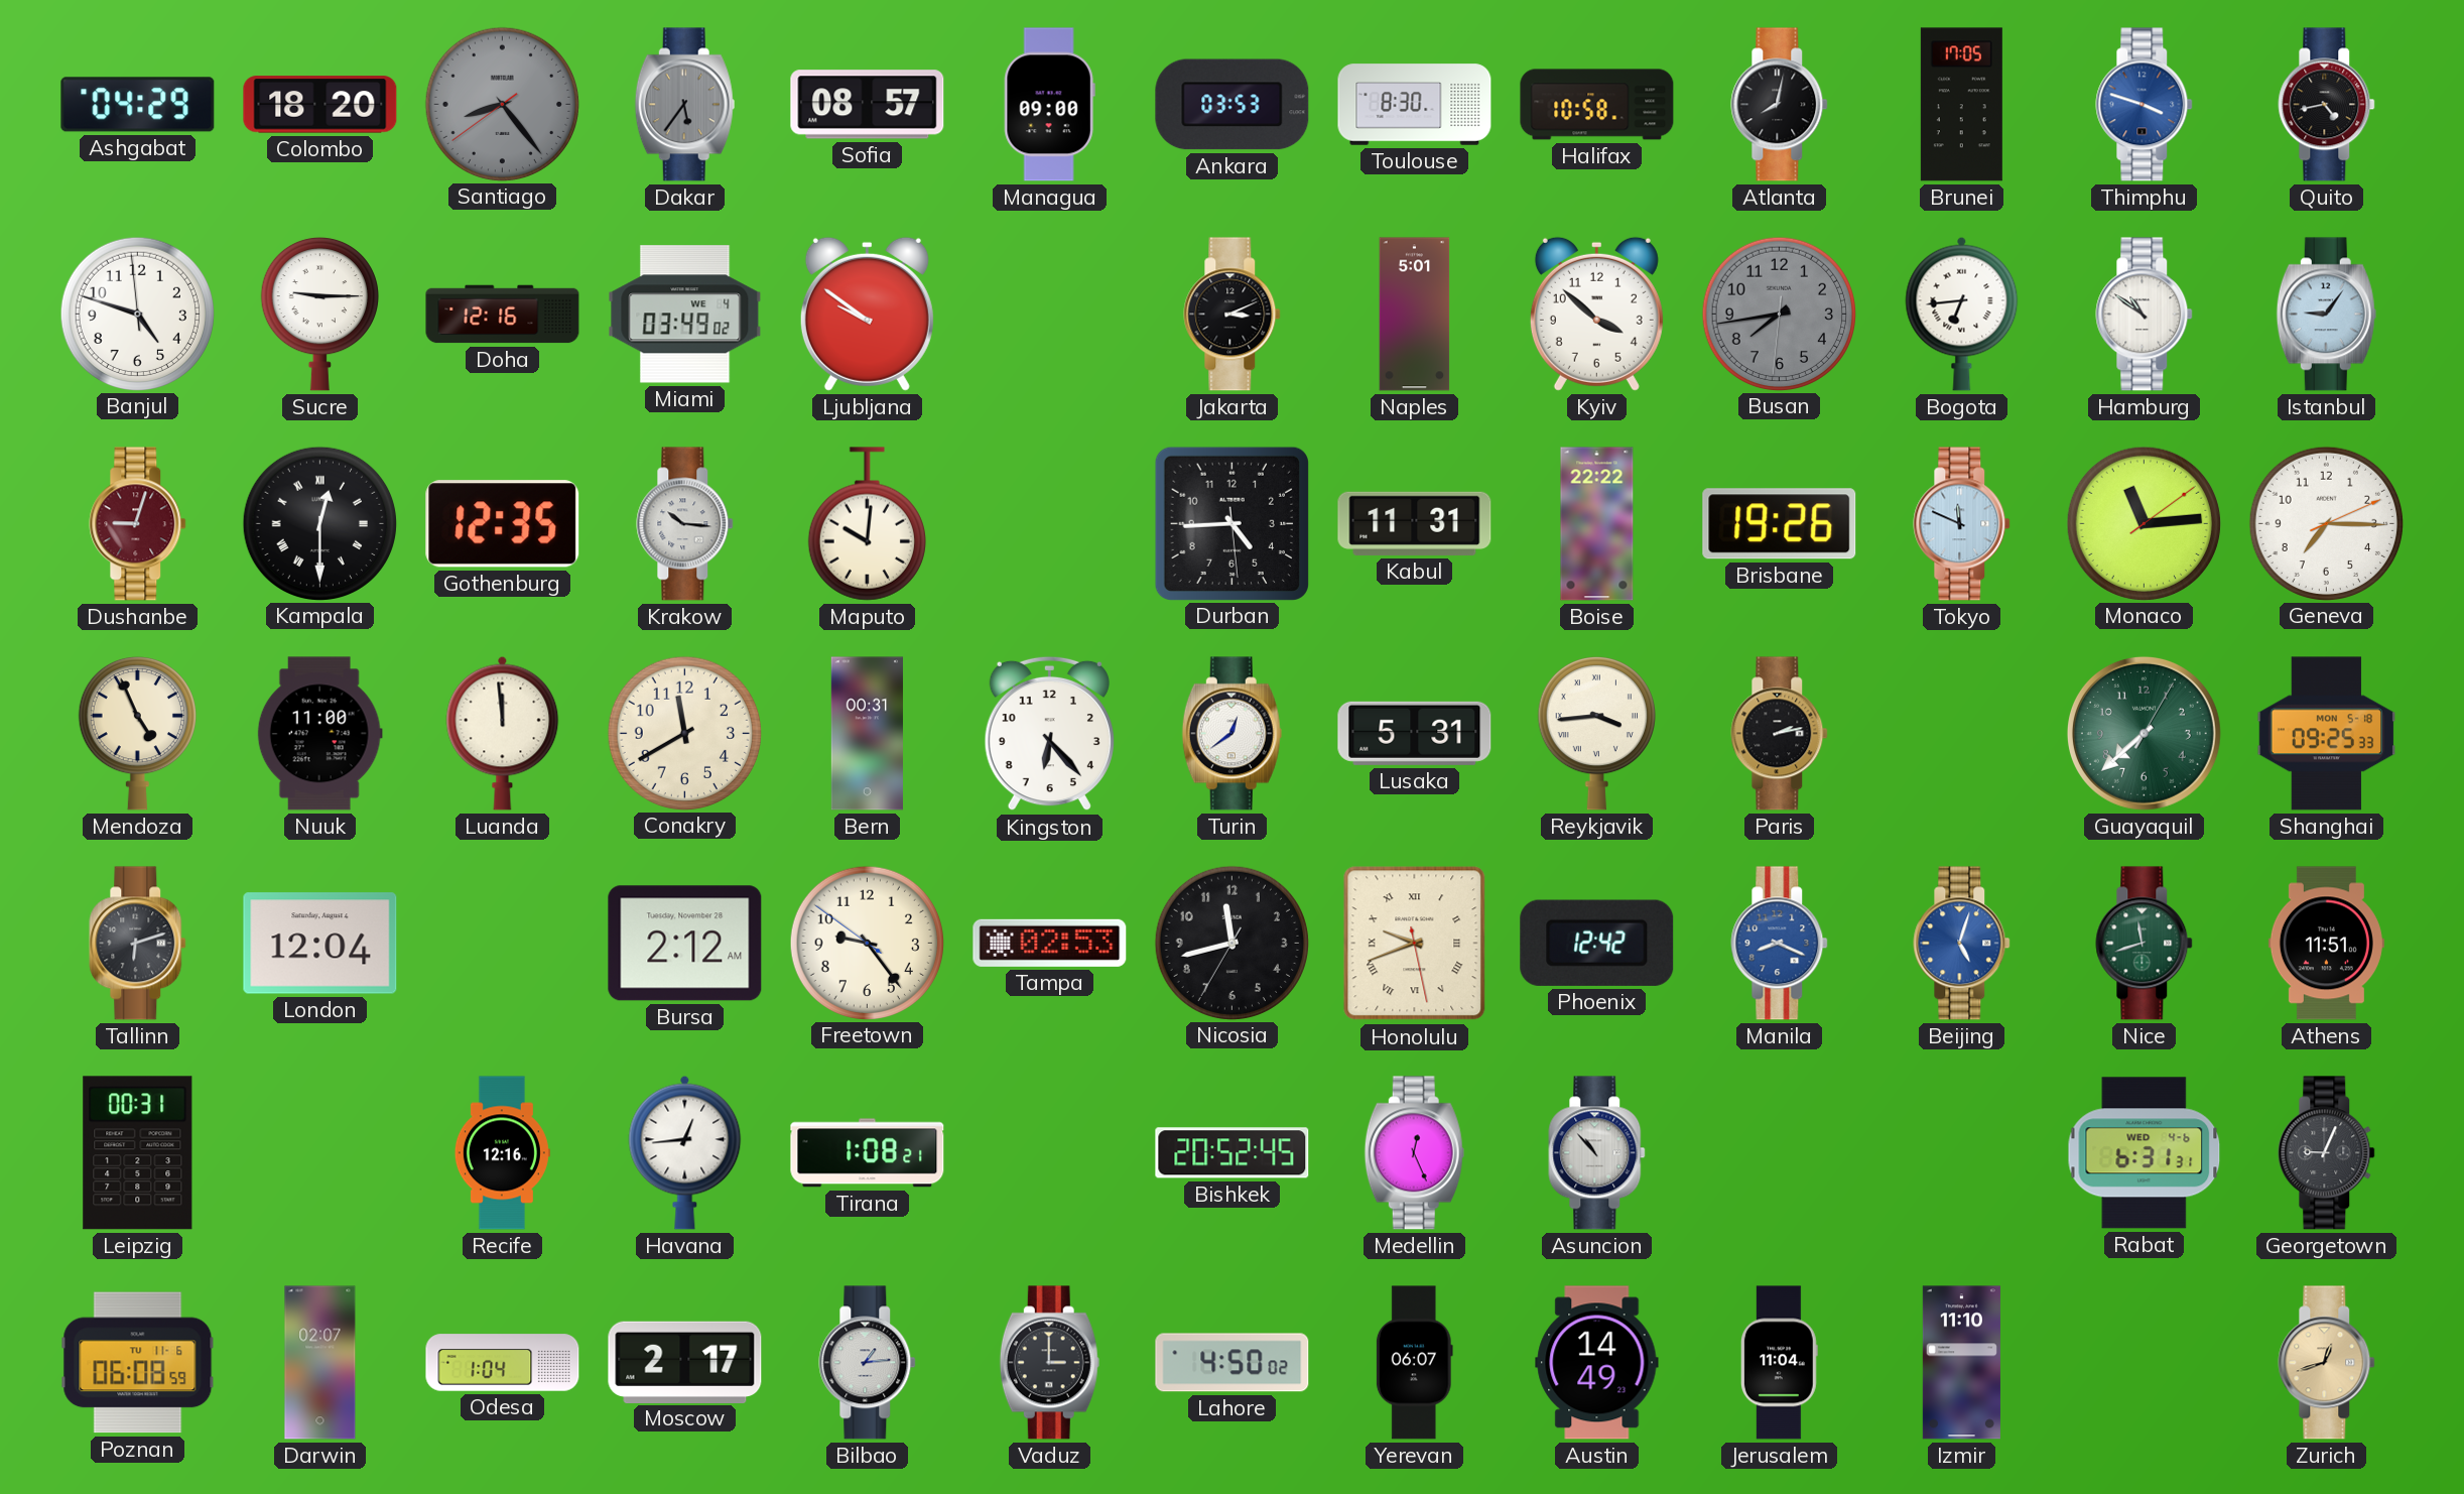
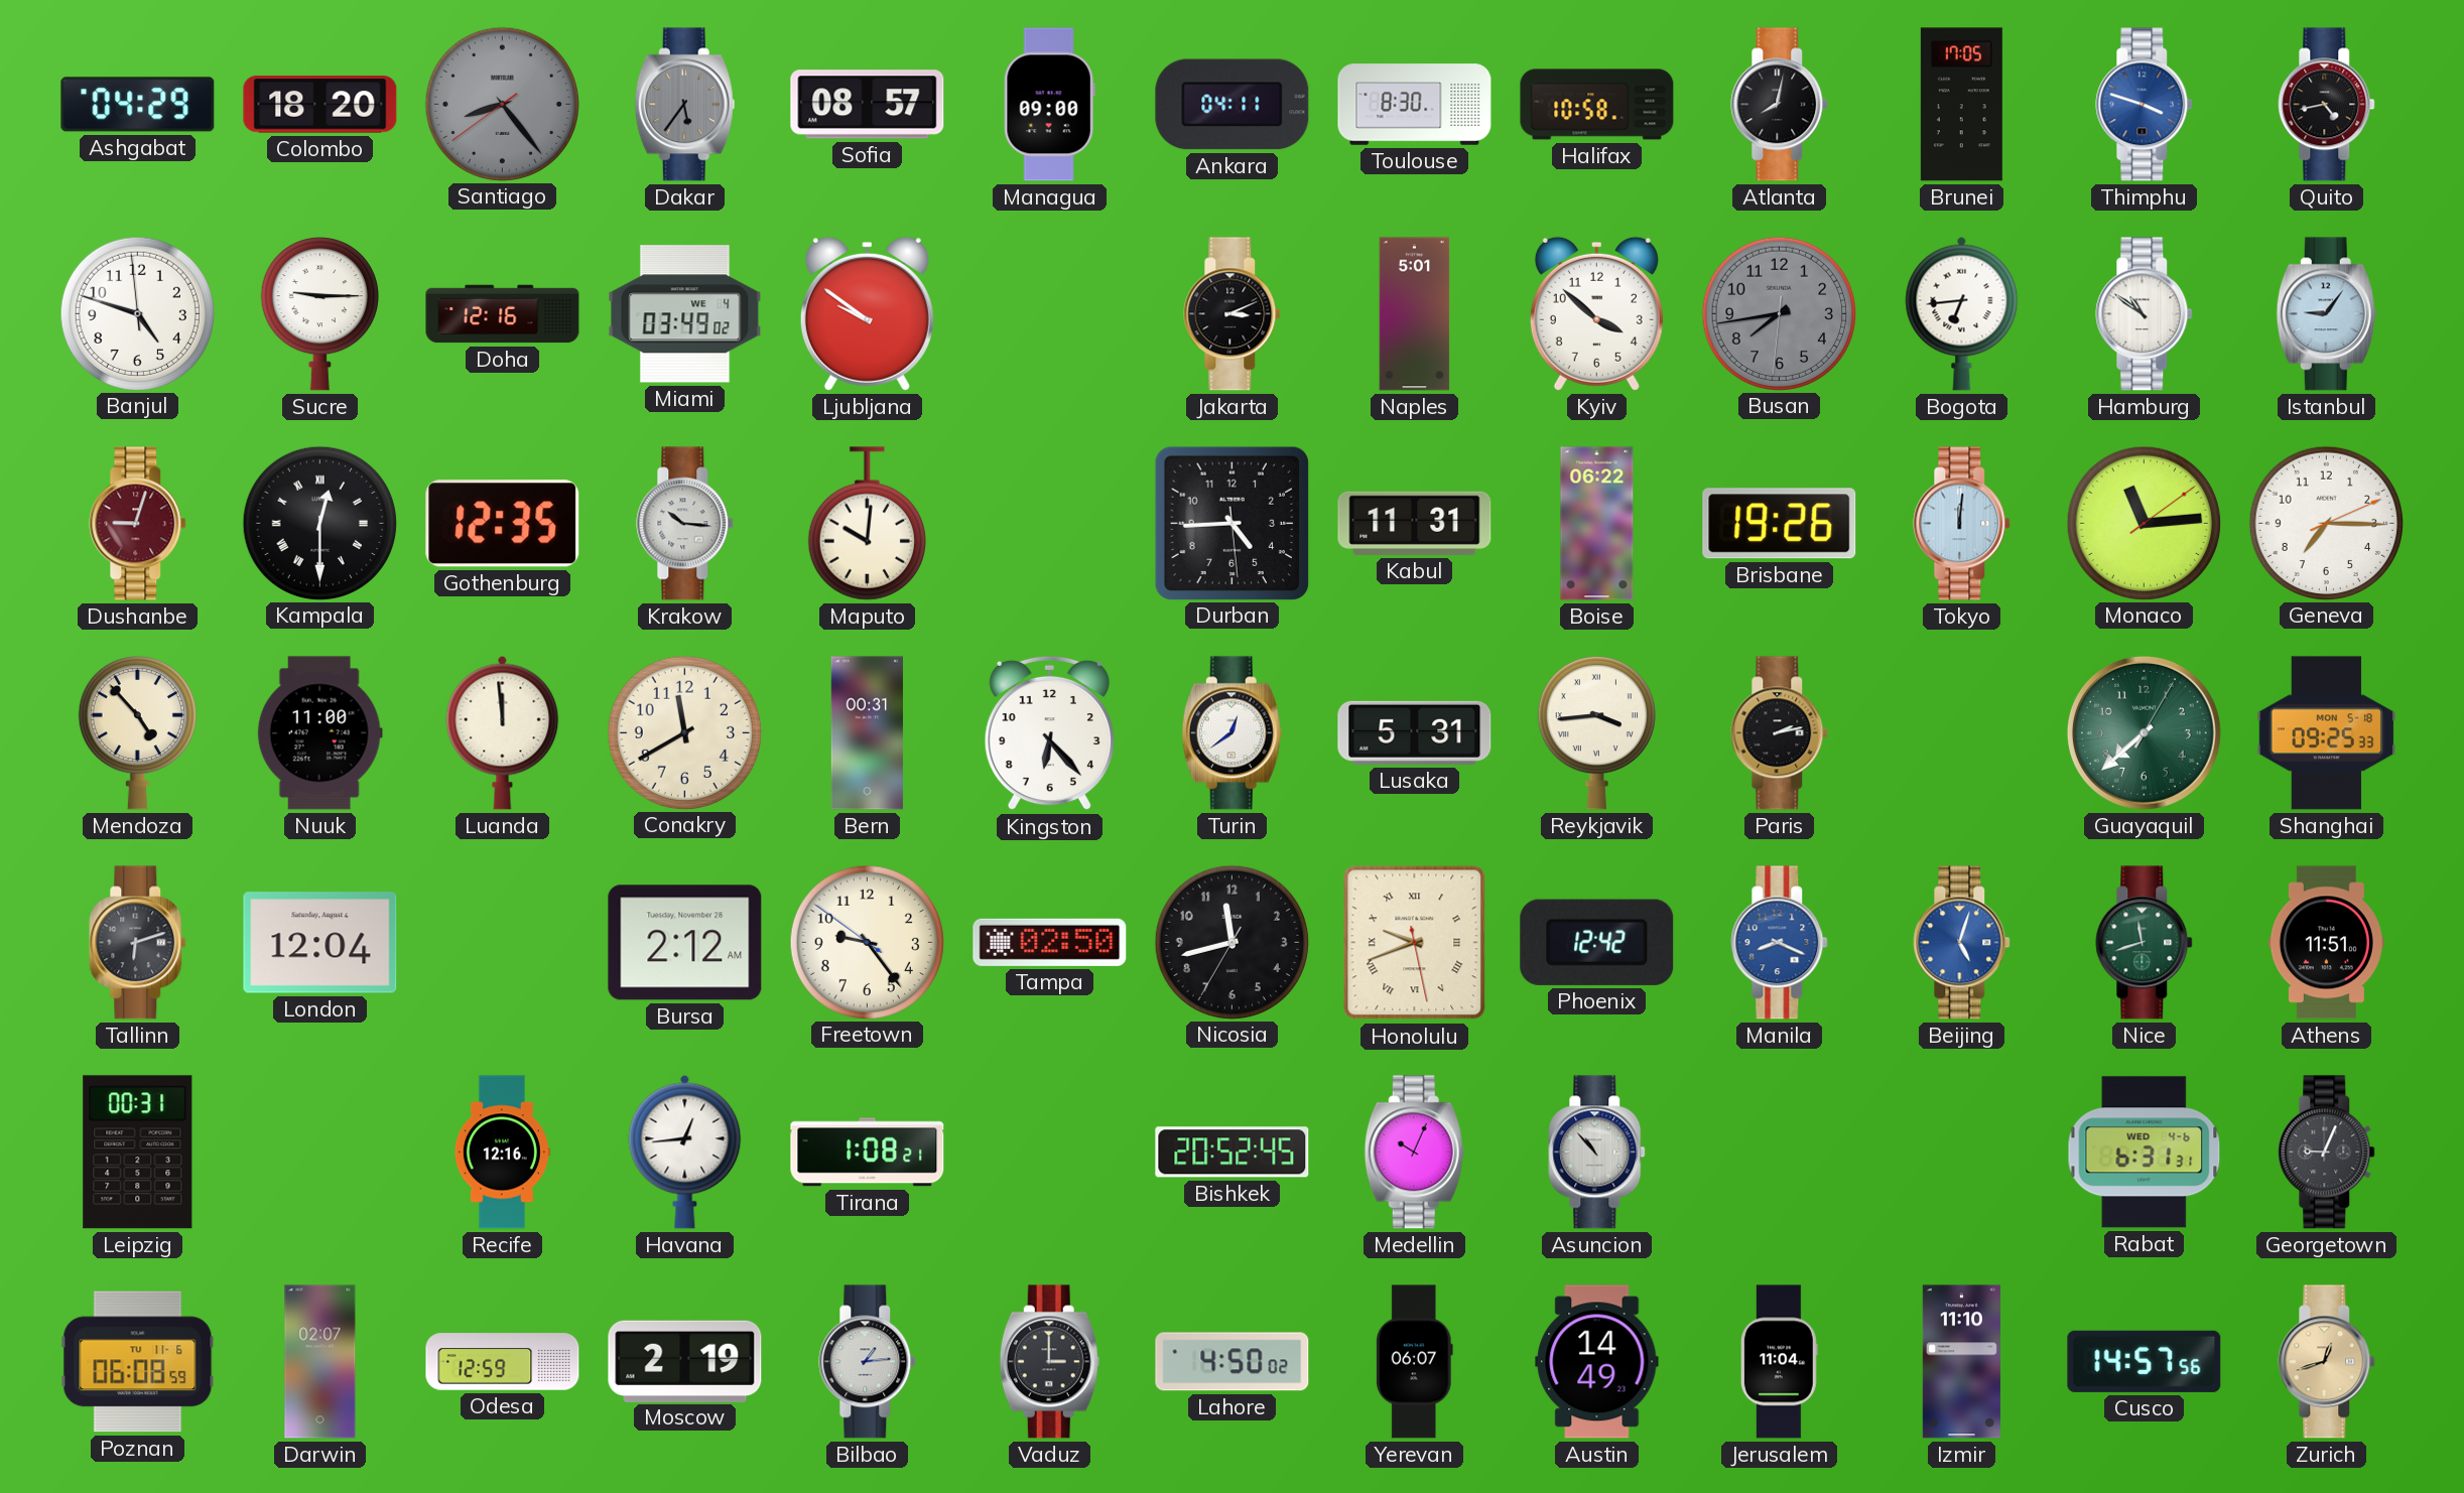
Ankara: 03:53 -> 04:11
Boise: 22:22 -> 06:22
Tokyo: 11:49 -> 12:01
Mendoza: 4:56 -> 4:53
Tampa: 02:53 -> 02:50
Medellin: 12:26 -> 10:04
Odesa: 1:04 -> 12:59
Moscow: 2:17 -> 2:19
Cusco: none -> 14:57
